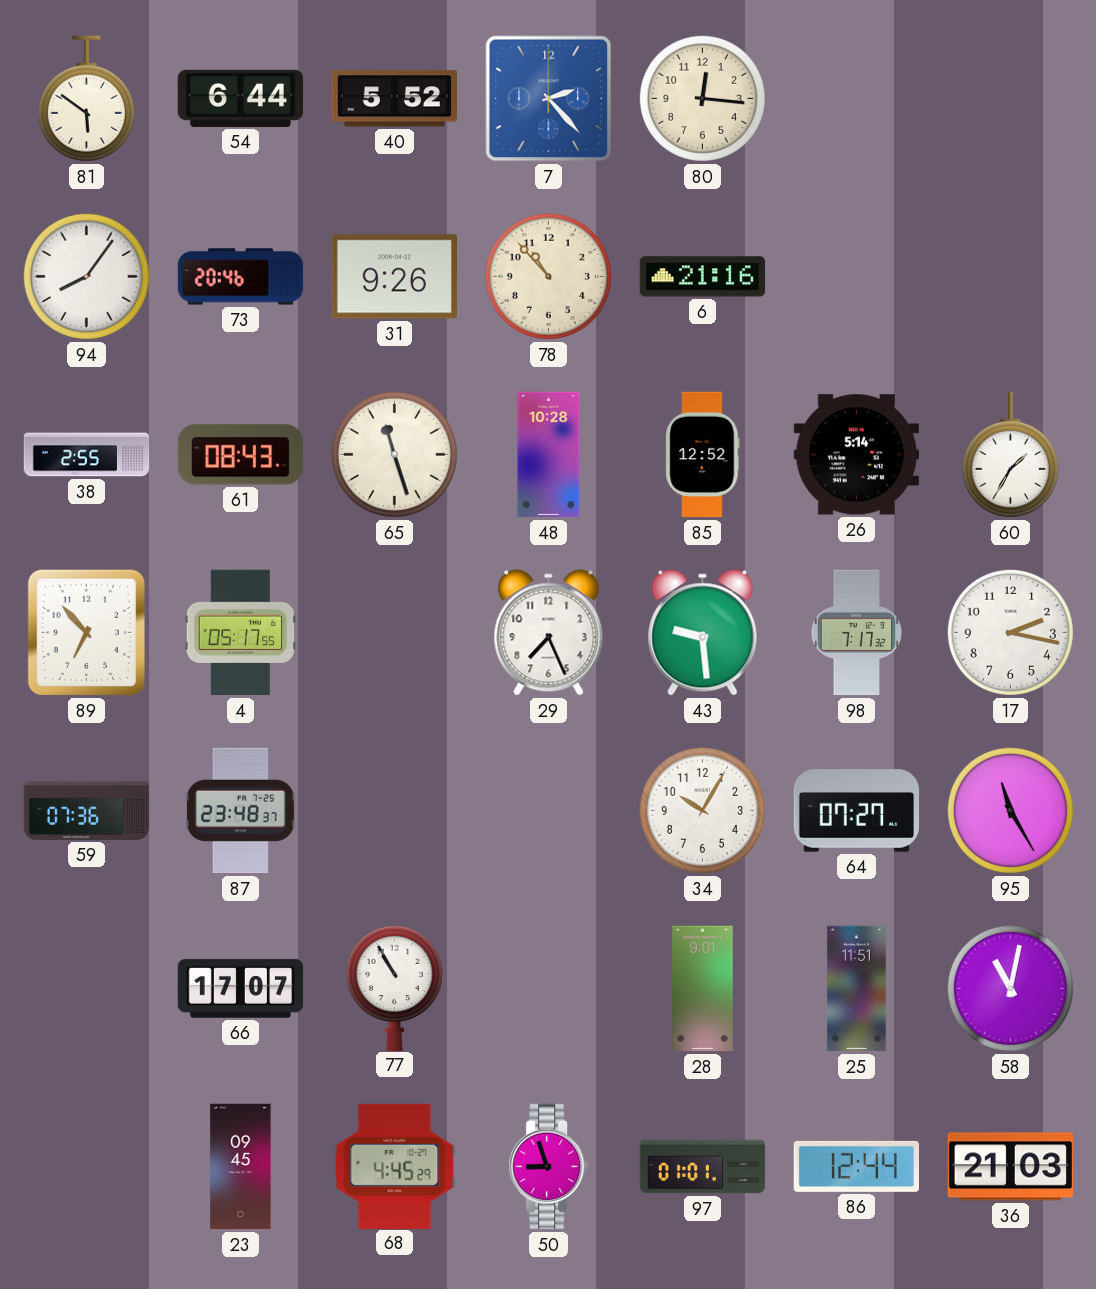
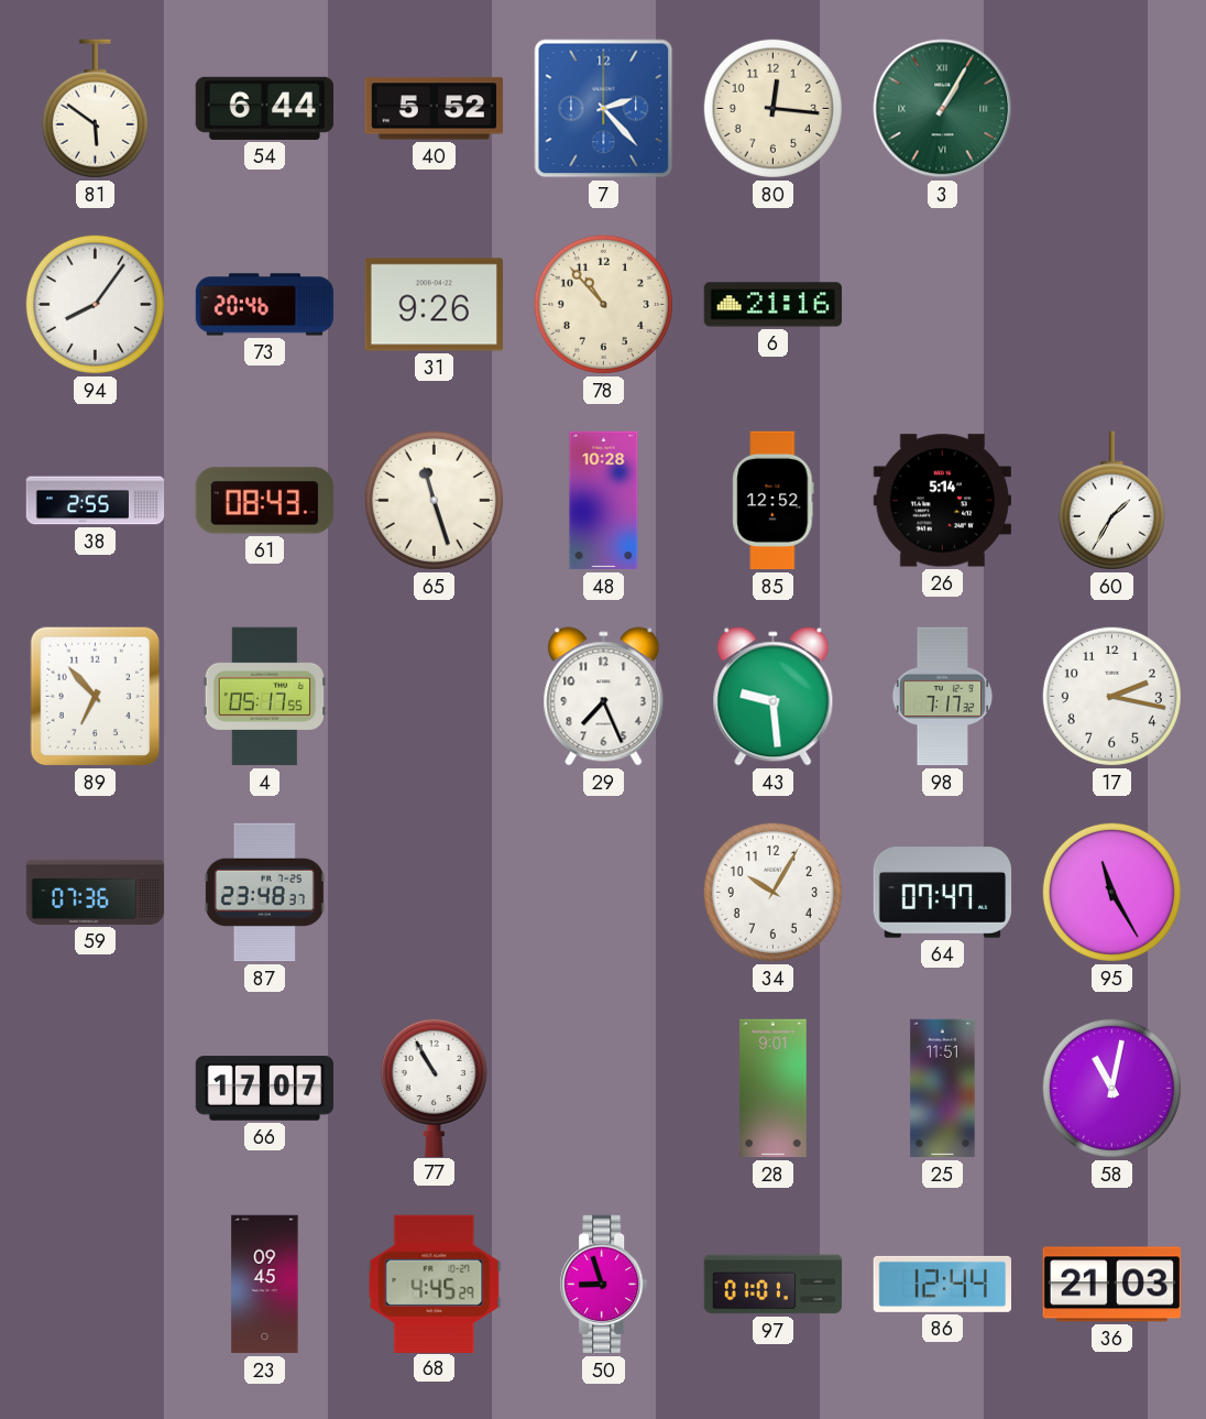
3: none -> 1:05
64: 07:27 -> 07:47
